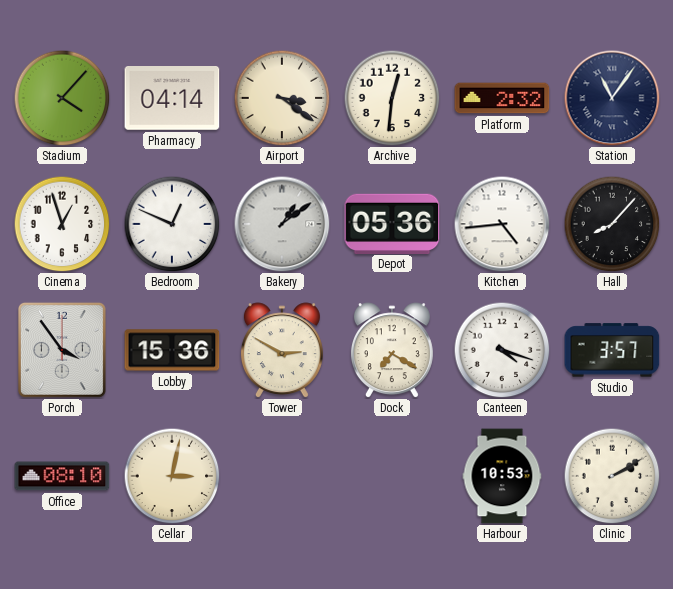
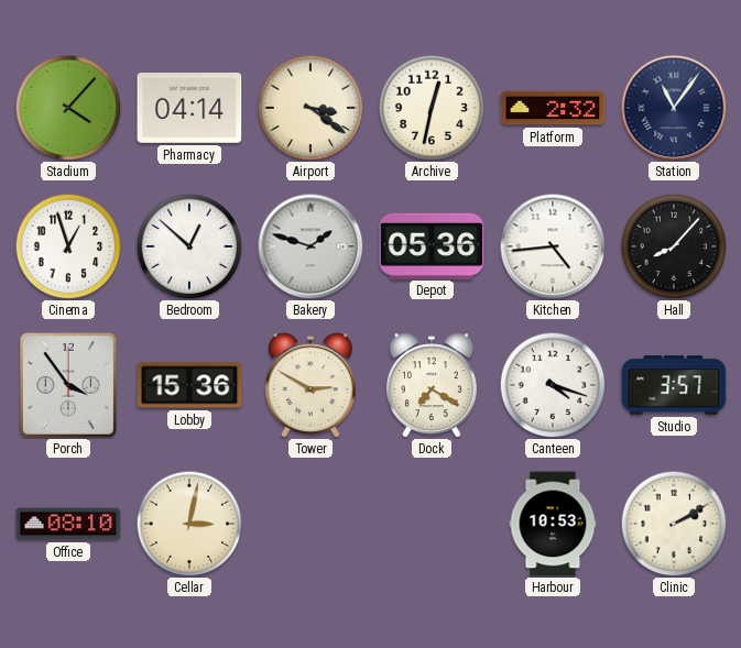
Archive: 12:31 -> 12:32
Bedroom: 12:49 -> 12:52
Bakery: 1:09 -> 1:48
